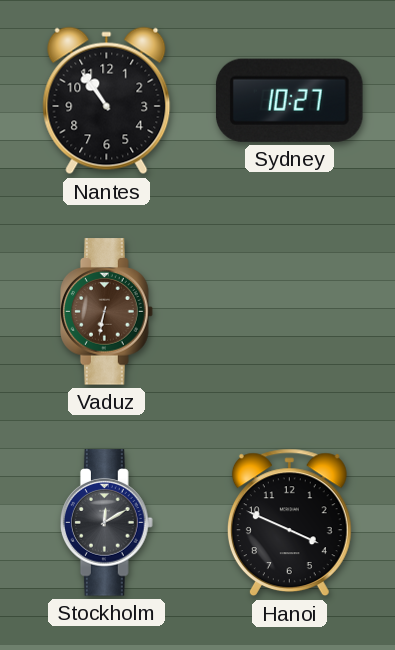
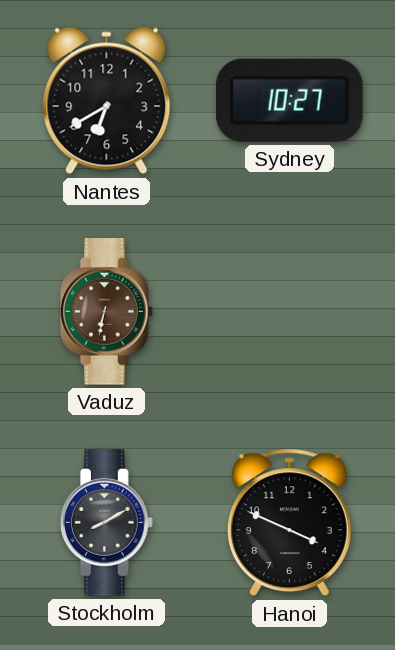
Nantes: 10:54 -> 6:40
Stockholm: 12:10 -> 8:10
